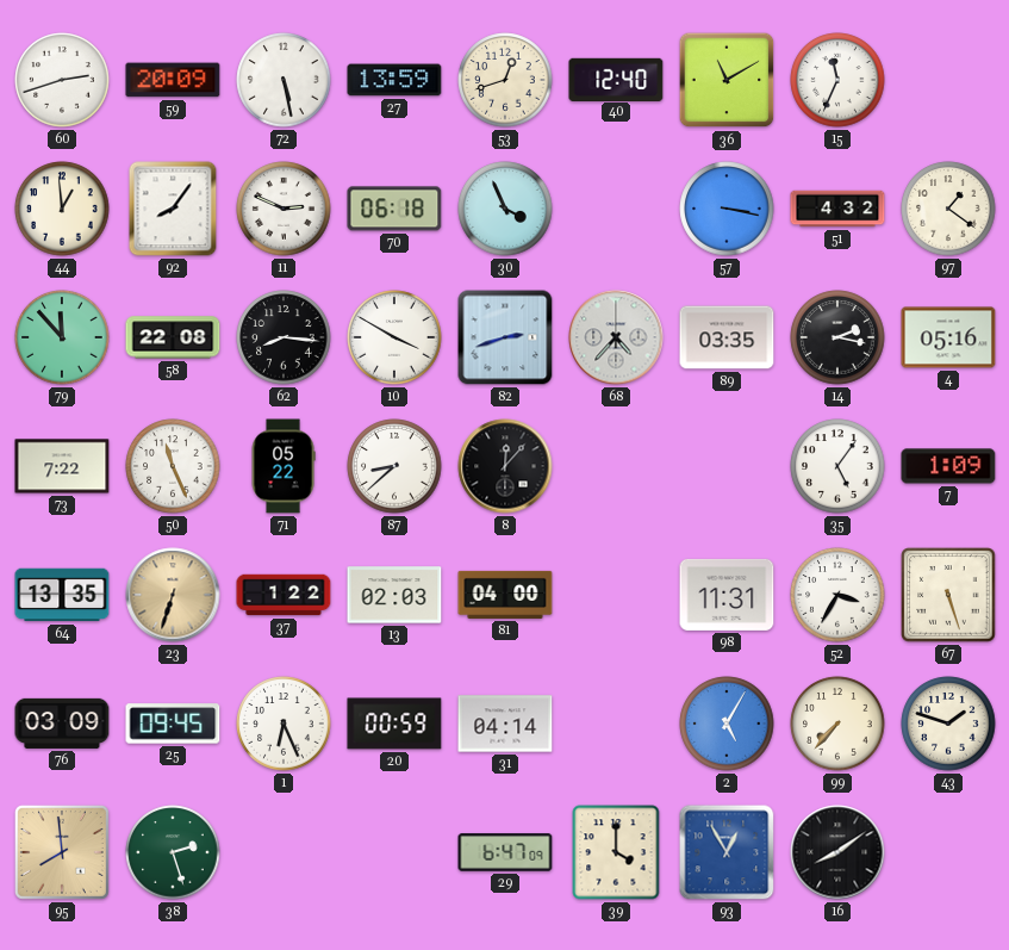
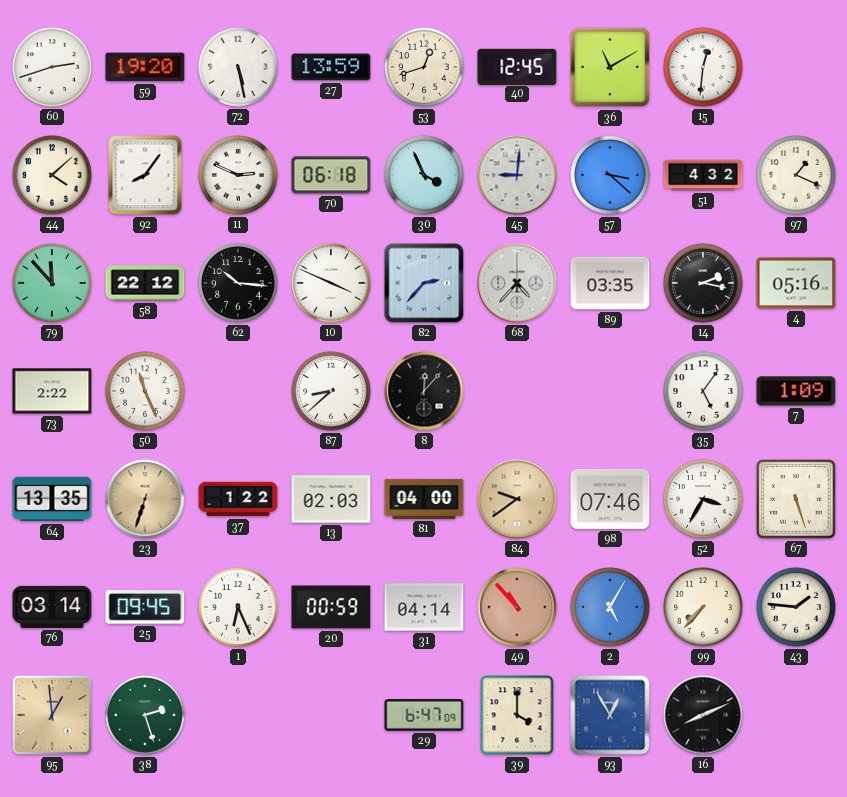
59: 20:09 -> 19:20
40: 12:40 -> 12:45
15: 11:34 -> 12:31
44: 12:59 -> 4:08
45: none -> 9:01
57: 3:17 -> 3:22
97: 1:21 -> 1:19
58: 22:08 -> 22:12
62: 8:16 -> 10:16
10: 3:50 -> 3:49
82: 2:42 -> 2:37
73: 7:22 -> 2:22
71: 05:22 -> none
84: none -> 9:39
98: 11:31 -> 07:46
76: 03:09 -> 03:14
49: none -> 10:53
43: 1:48 -> 1:46
95: 7:59 -> 12:59
16: 8:09 -> 8:11
